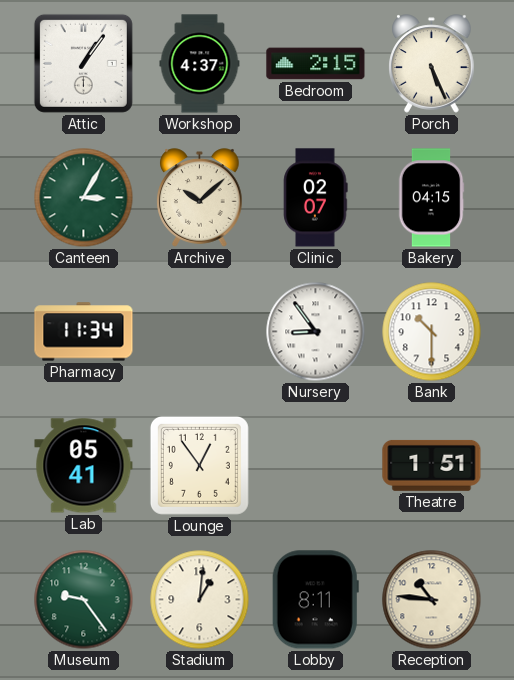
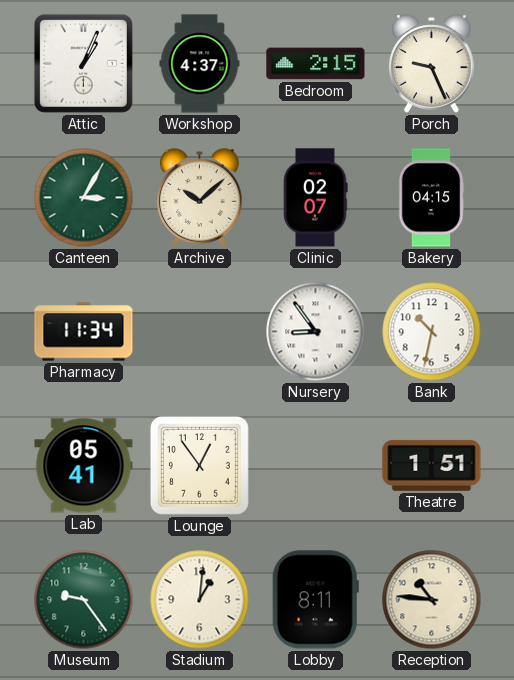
Attic: 1:06 -> 1:04
Porch: 5:26 -> 9:26
Bank: 10:30 -> 10:32
